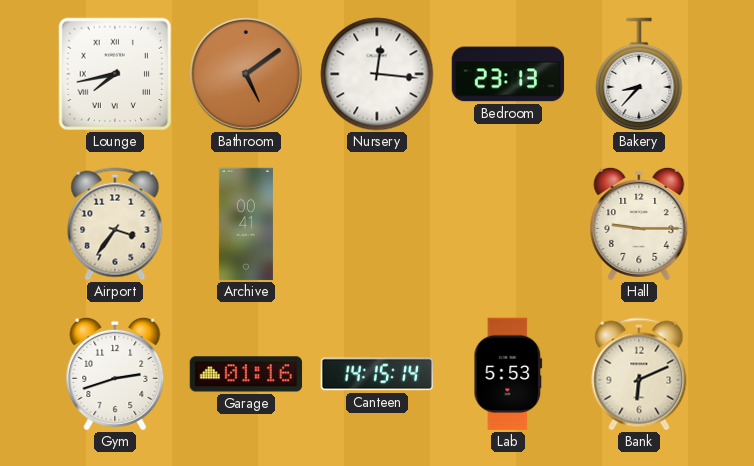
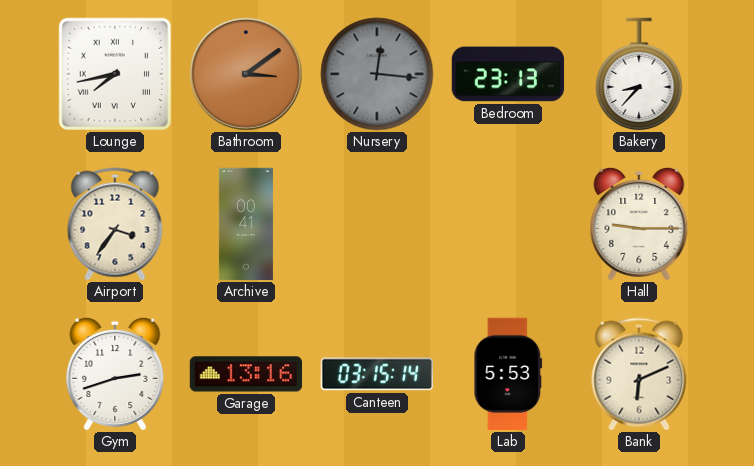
Bathroom: 5:09 -> 3:09
Nursery dial: white -> grey
Garage: 01:16 -> 13:16
Canteen: 14:15 -> 03:15
